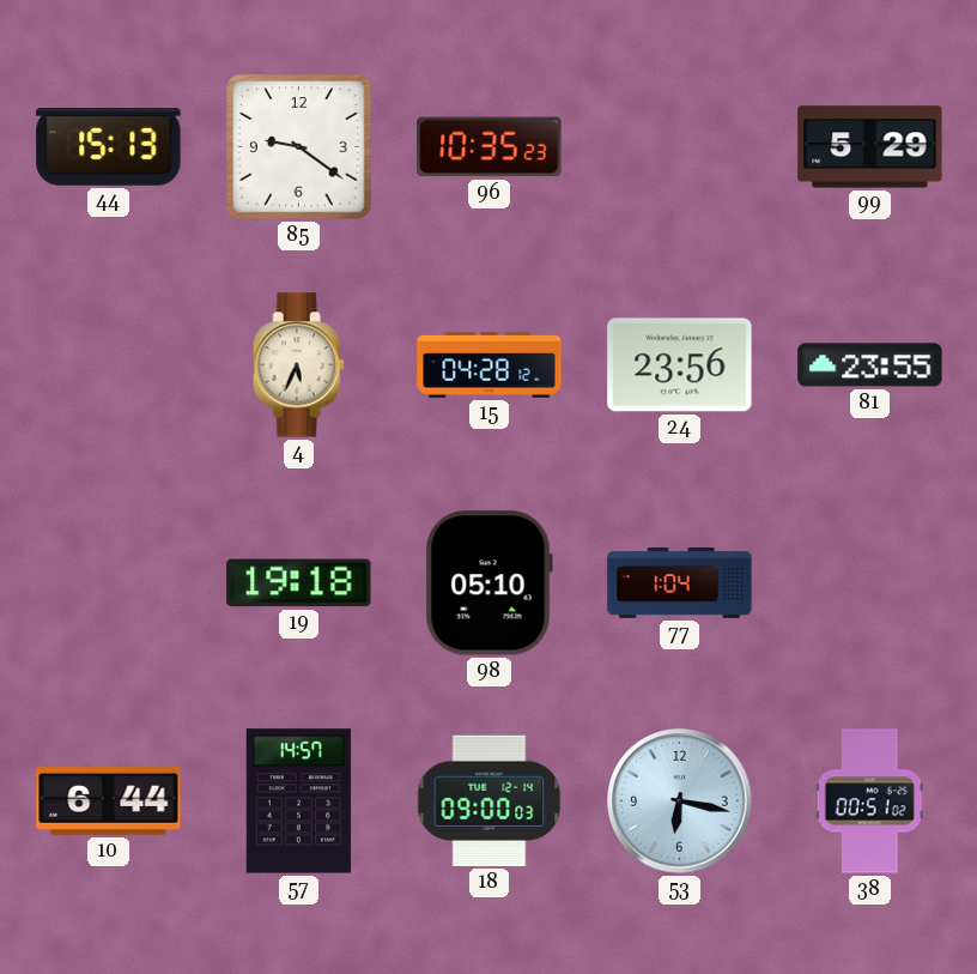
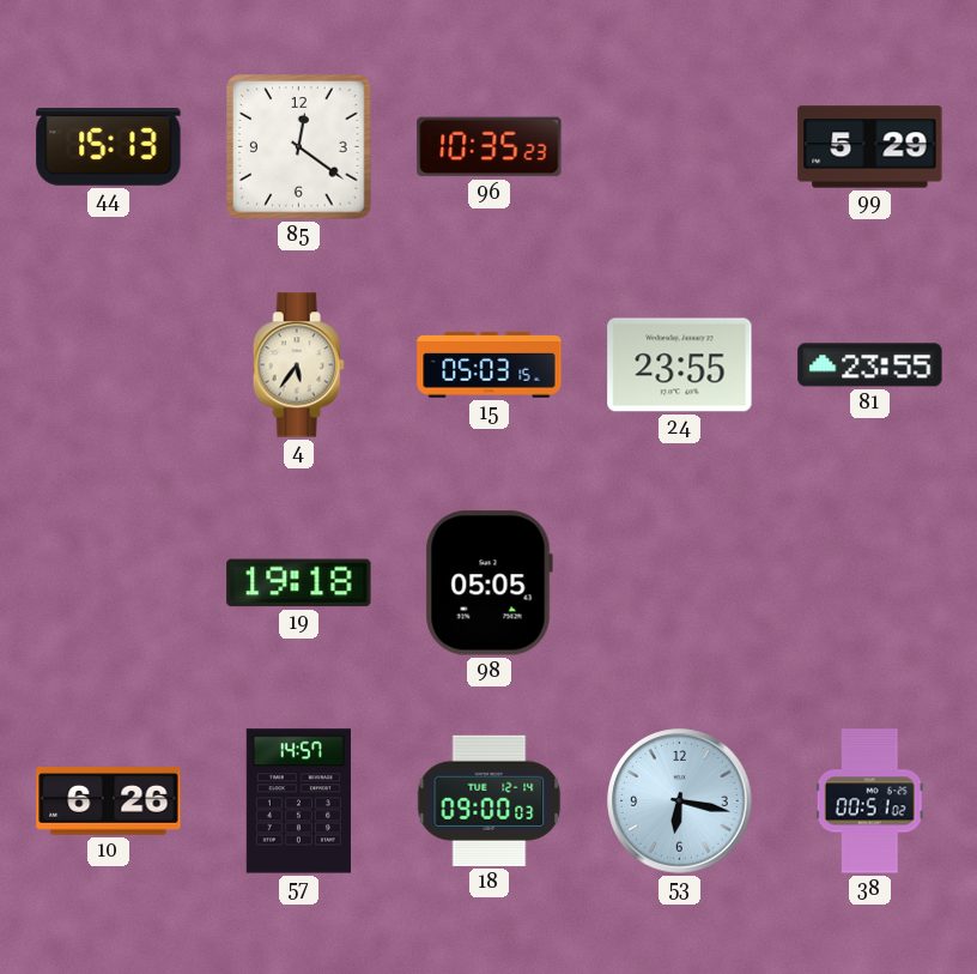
85: 9:21 -> 12:21
4: 5:34 -> 5:36
15: 04:28 -> 05:03
24: 23:56 -> 23:55
98: 05:10 -> 05:05
77: 1:04 -> none
10: 6:44 -> 6:26
